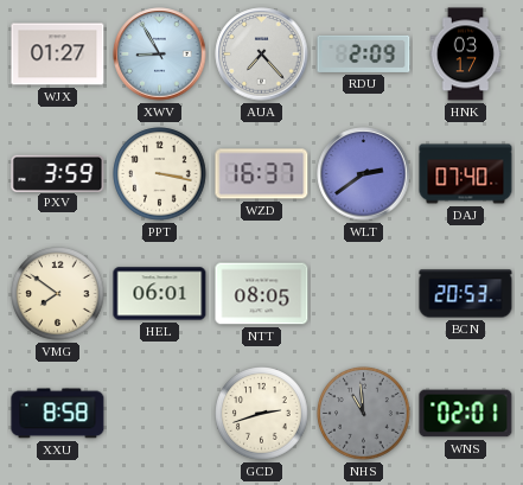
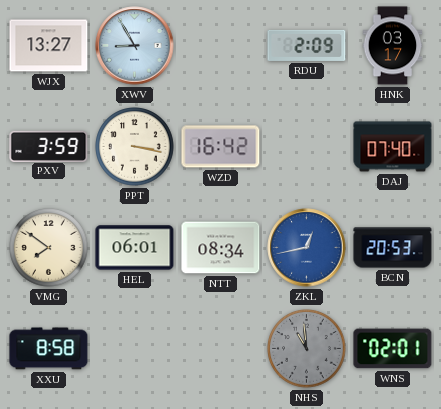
WJX: 01:27 -> 13:27
AUA: 7:23 -> none
WZD: 16:37 -> 16:42
WLT: 2:39 -> none
NTT: 08:05 -> 08:34
ZKL: none -> 12:43
GCD: 2:42 -> none
